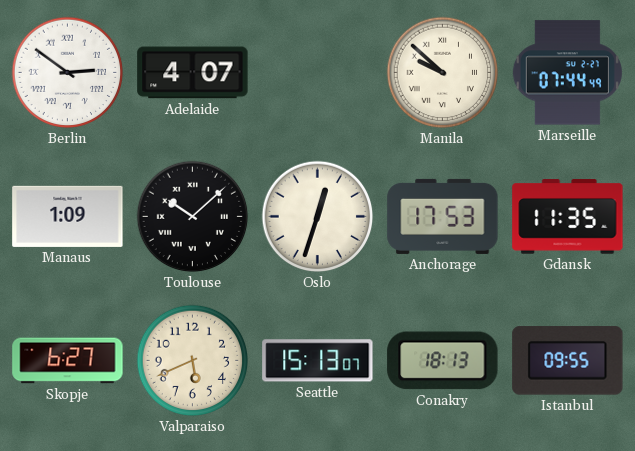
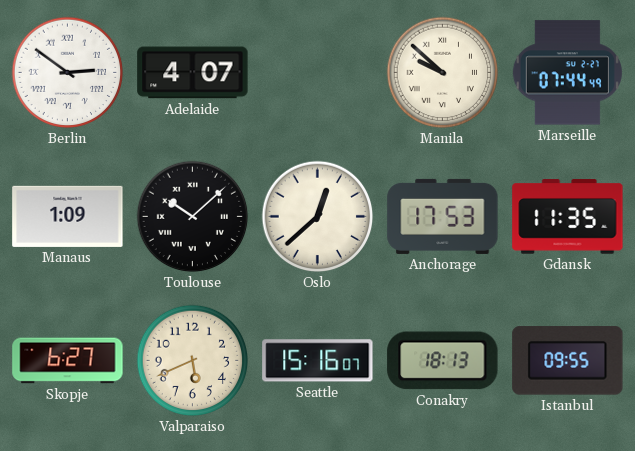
Oslo: 12:33 -> 12:38
Seattle: 15:13 -> 15:16
